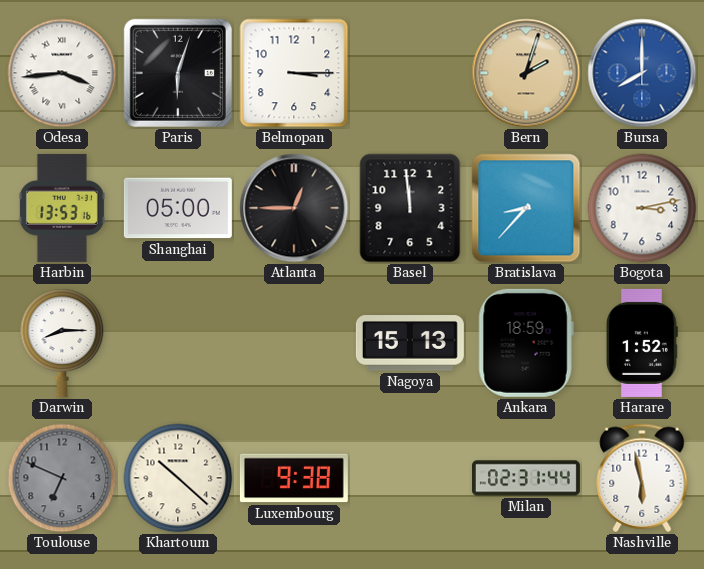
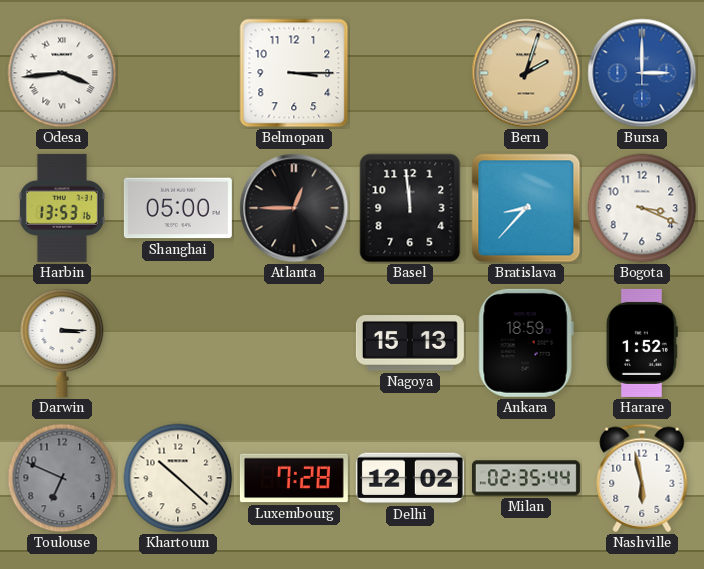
Paris: 6:03 -> none
Bursa: 8:00 -> 3:00
Bogota: 3:13 -> 3:19
Darwin: 8:15 -> 3:15
Luxembourg: 9:38 -> 7:28
Delhi: none -> 12:02
Milan: 02:31 -> 02:35
